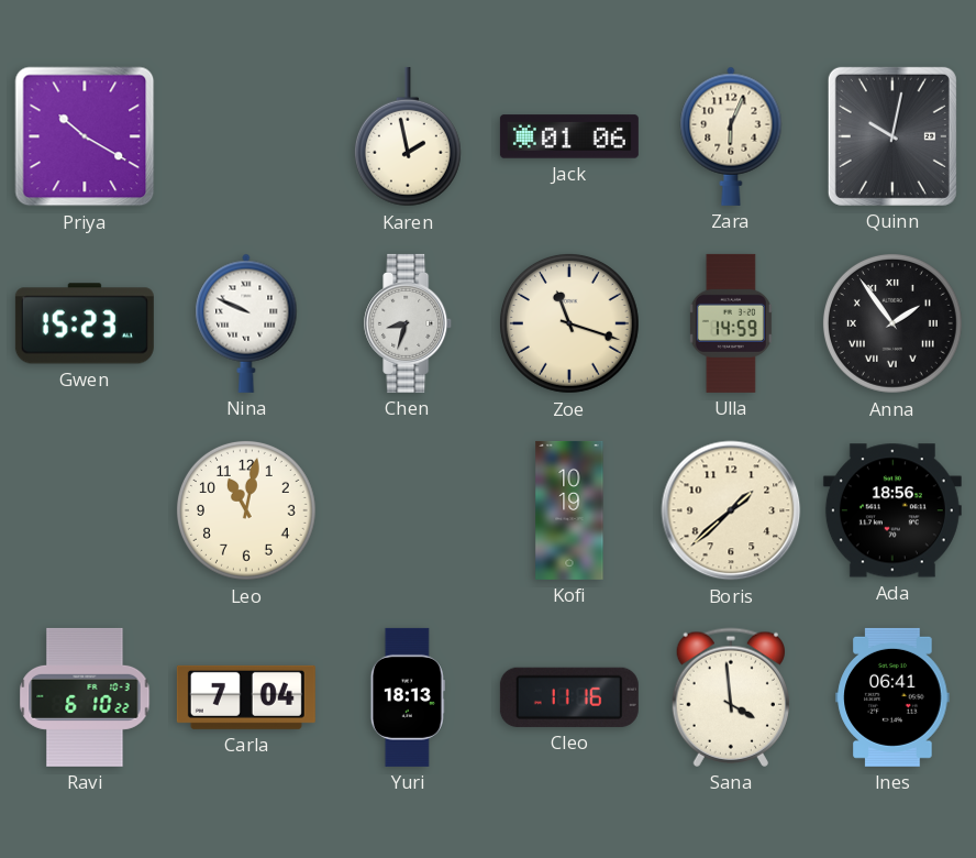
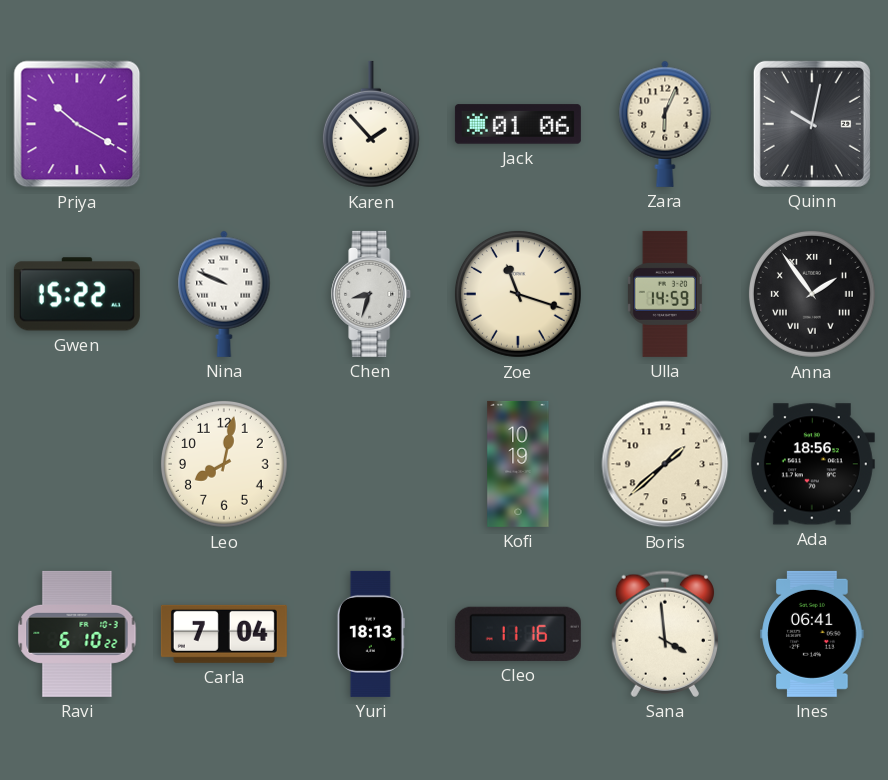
Karen: 1:58 -> 1:53
Gwen: 15:23 -> 15:22
Leo: 11:02 -> 8:02
